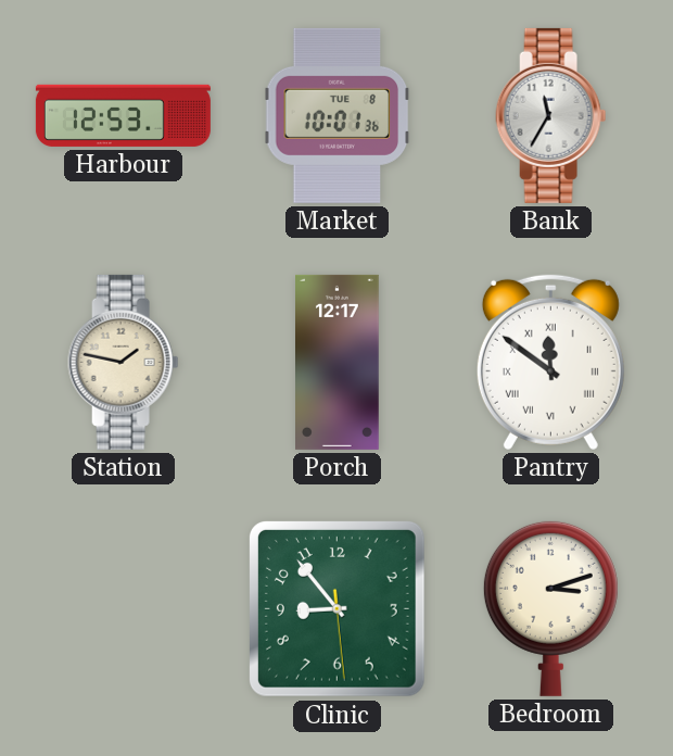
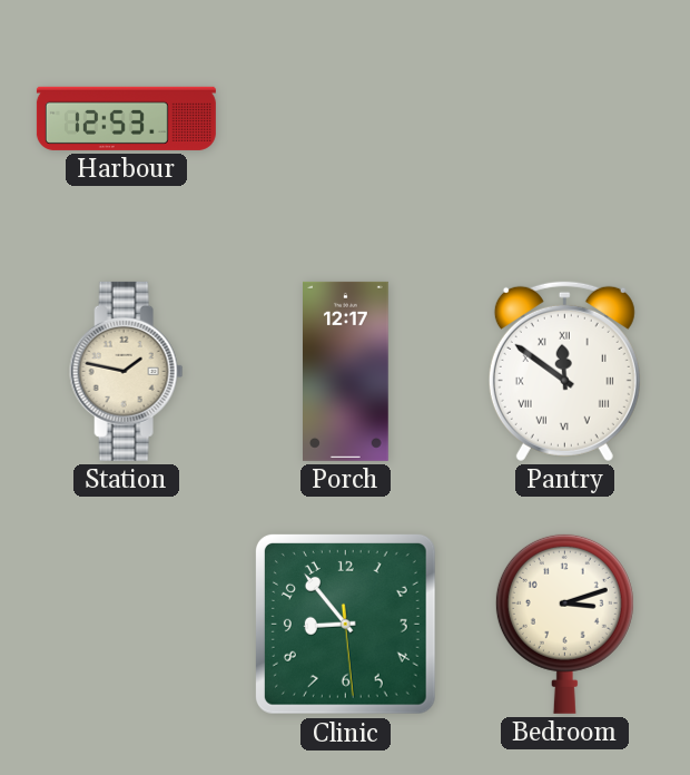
Market: 10:01 -> none
Bank: 11:35 -> none
